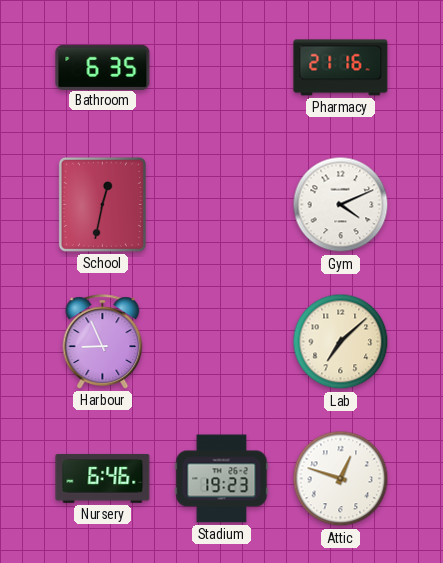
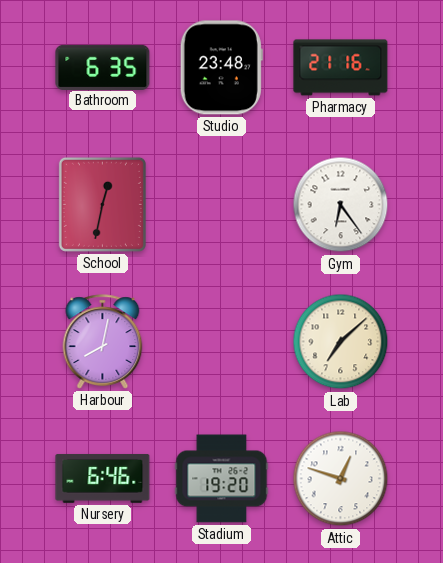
Studio: none -> 23:48
Gym: 4:11 -> 6:24
Harbour: 8:56 -> 8:02
Stadium: 19:23 -> 19:20
